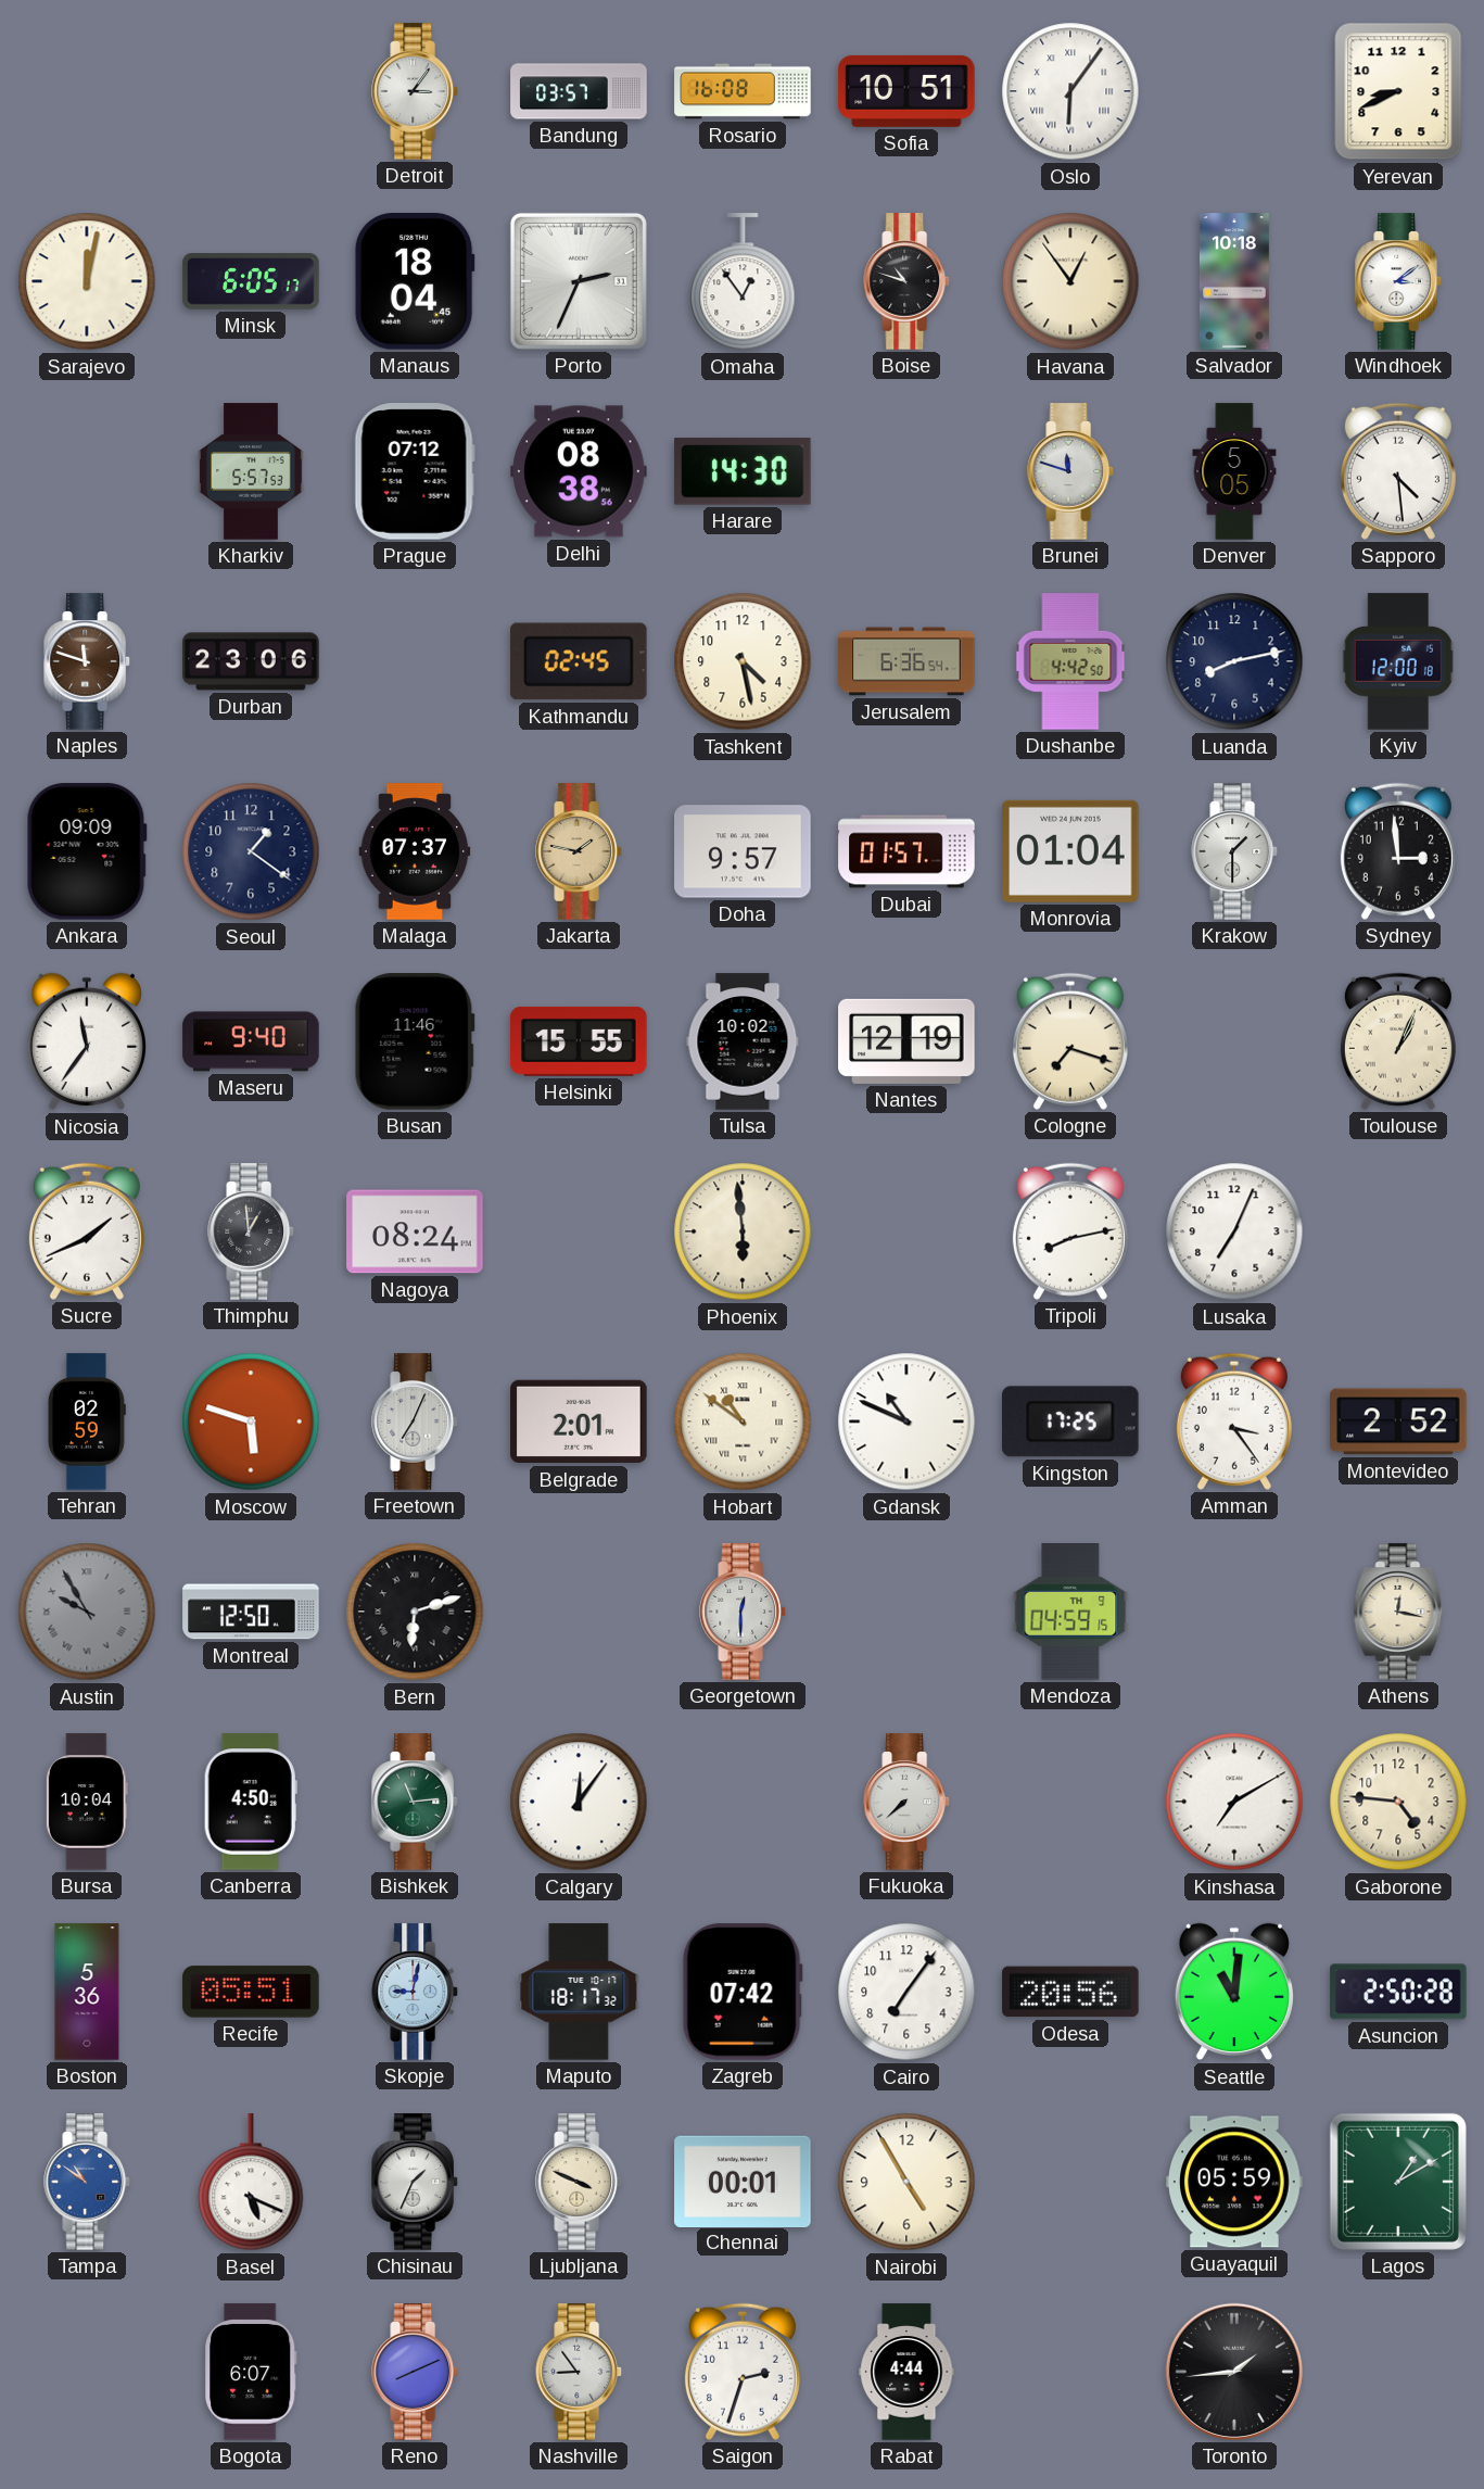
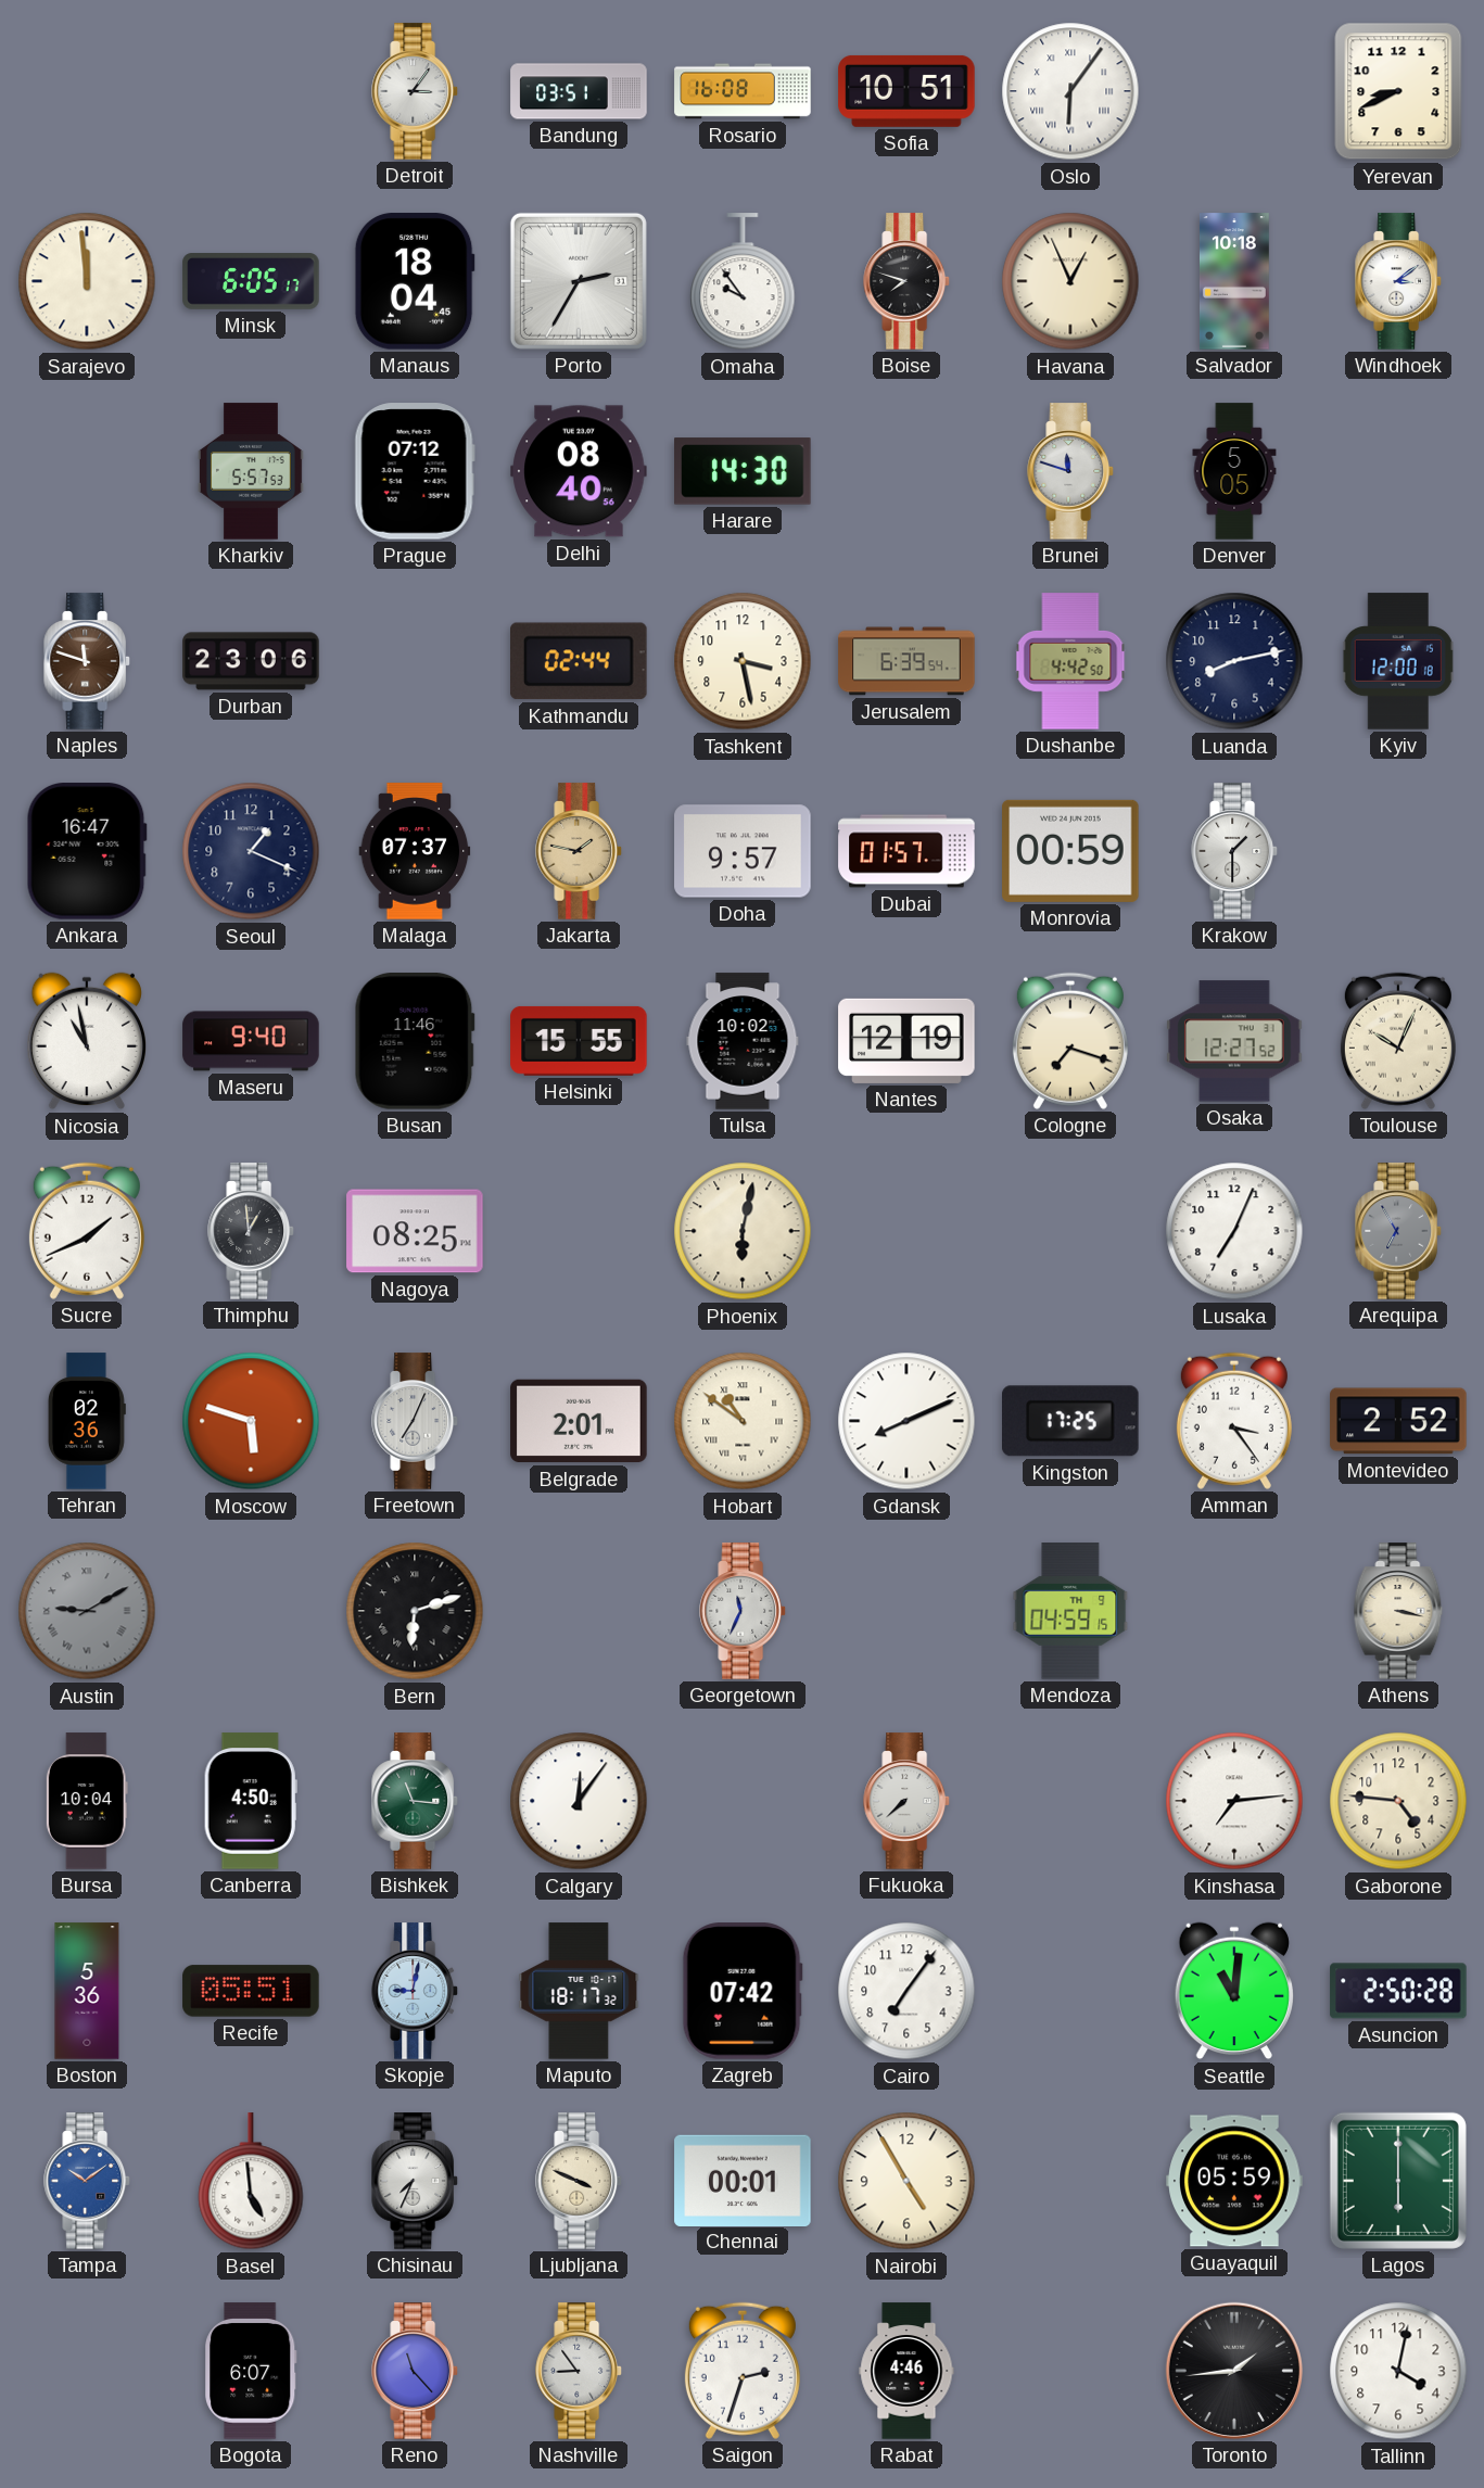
Bandung: 03:57 -> 03:51
Sarajevo: 12:02 -> 11:59
Porto: 2:34 -> 2:35
Omaha: 12:54 -> 9:54
Boise: 10:48 -> 7:48
Havana: 12:54 -> 12:56
Delhi: 08:38 -> 08:40
Sapporo: 4:29 -> none
Kathmandu: 02:45 -> 02:44
Tashkent: 4:28 -> 3:28
Jerusalem: 6:36 -> 6:39
Ankara: 09:09 -> 16:47
Seoul: 1:21 -> 1:19
Monrovia: 01:04 -> 00:59
Sydney: 2:59 -> none
Nicosia: 11:36 -> 10:58
Osaka: none -> 12:27
Toulouse: 1:04 -> 10:04
Nagoya: 08:24 -> 08:25
Phoenix: 5:59 -> 6:02
Tripoli: 8:13 -> none
Arequipa: none -> 6:55
Tehran: 02:59 -> 02:36
Gdansk: 10:49 -> 8:11
Austin: 9:55 -> 9:10
Montreal: 12:50 -> none
Georgetown: 12:30 -> 11:34
Athens: 12:17 -> 3:17
Bishkek: 11:14 -> 11:16
Kinshasa: 7:10 -> 7:14
Odesa: 20:56 -> none
Tampa: 10:51 -> 10:09
Basel: 5:19 -> 4:59
Chisinau: 1:34 -> 7:34
Lagos: 1:10 -> 6:00
Reno: 8:11 -> 11:23
Rabat: 4:44 -> 4:46
Tallinn: none -> 4:02
